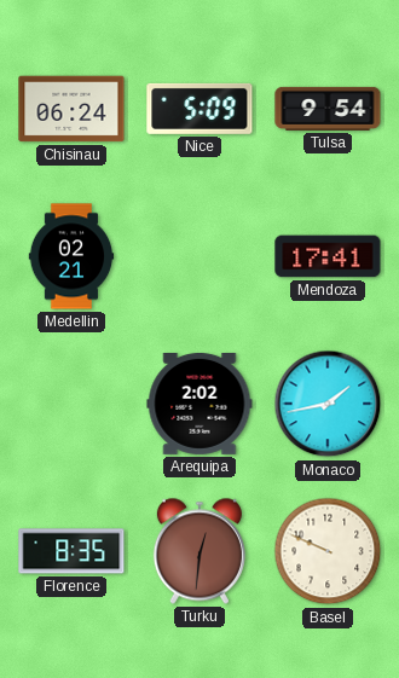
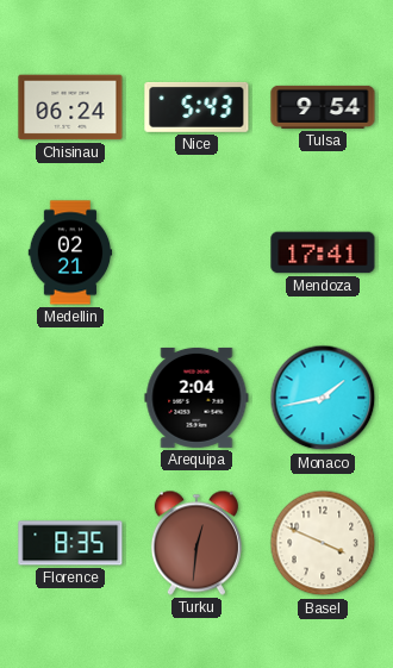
Nice: 5:09 -> 5:43
Arequipa: 2:02 -> 2:04
Basel: 9:49 -> 3:49
